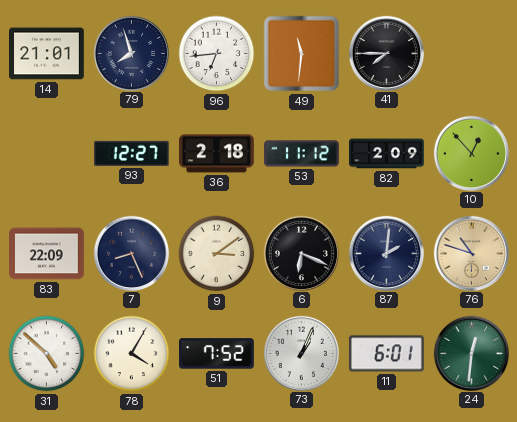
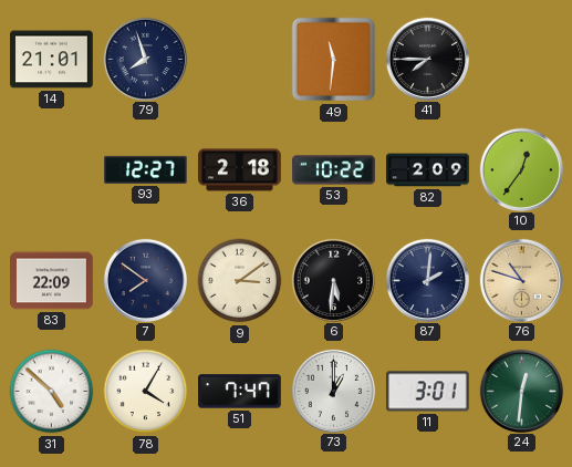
96: 6:44 -> none
53: 11:12 -> 10:22
10: 12:53 -> 12:36
7: 8:26 -> 7:51
6: 6:19 -> 5:31
51: 7:52 -> 7:47
73: 1:04 -> 1:00
11: 6:01 -> 3:01
